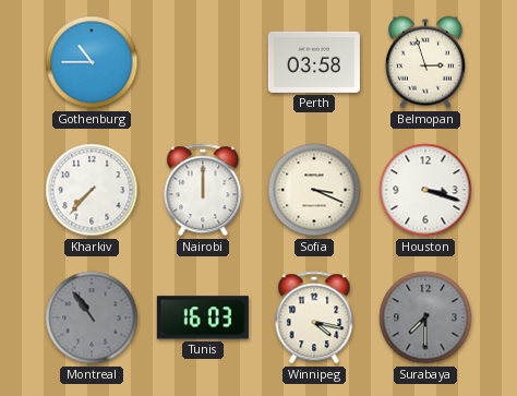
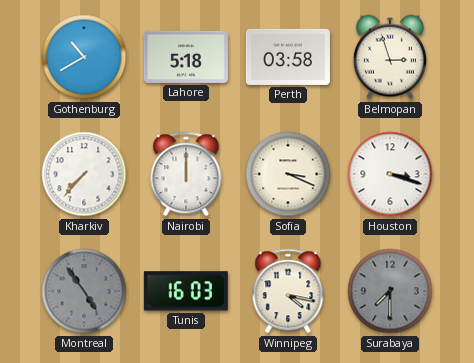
Gothenburg: 10:45 -> 10:40
Lahore: none -> 5:18
Montreal: 10:54 -> 4:54
